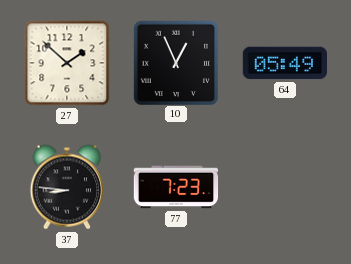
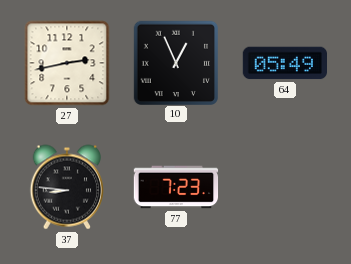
27: 1:52 -> 2:43
